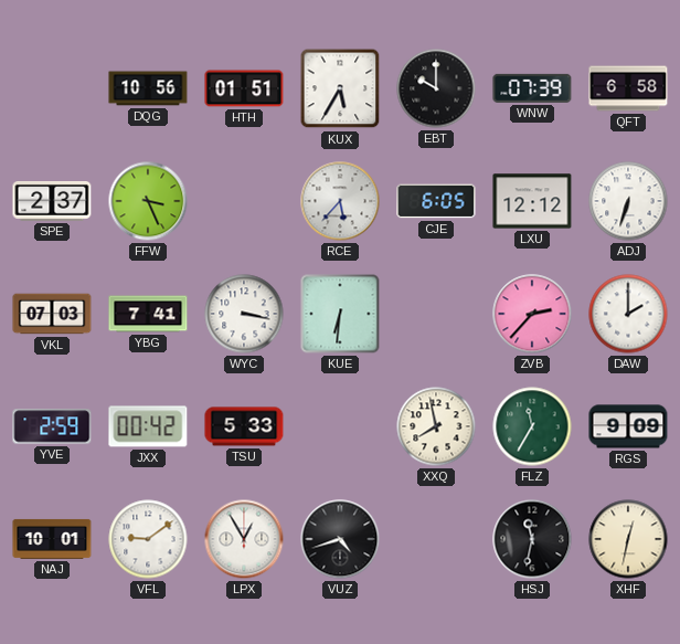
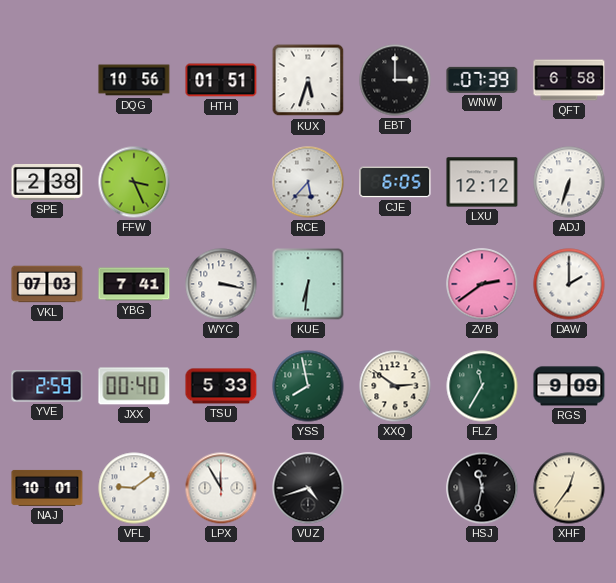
KUX: 5:35 -> 5:33
EBT: 10:00 -> 3:00
SPE: 2:37 -> 2:38
ZVB: 2:37 -> 2:39
JXX: 00:42 -> 00:40
YSS: none -> 7:58
XXQ: 7:58 -> 2:51
LPX: 12:55 -> 11:55
XHF: 12:32 -> 12:36
